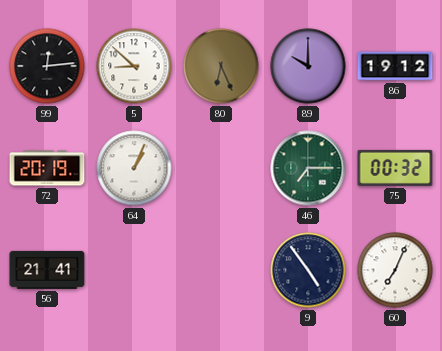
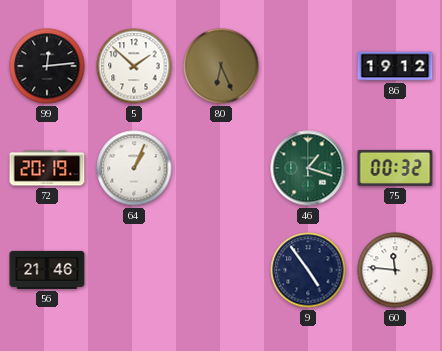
5: 8:52 -> 1:52
89: 10:00 -> none
46: 7:15 -> 1:18
56: 21:41 -> 21:46
60: 7:04 -> 11:46
